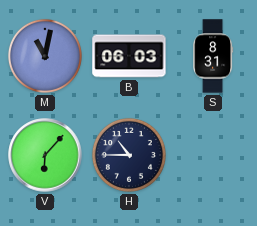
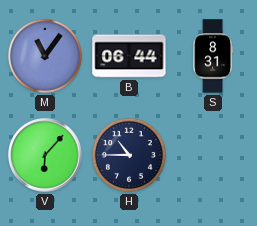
M: 11:02 -> 11:06
B: 06:03 -> 06:44
